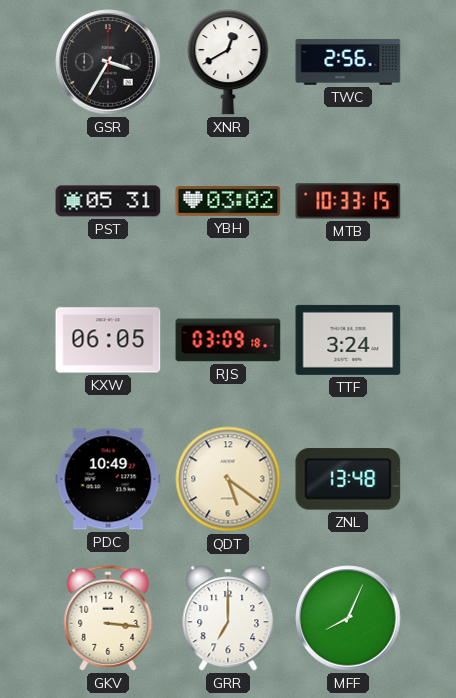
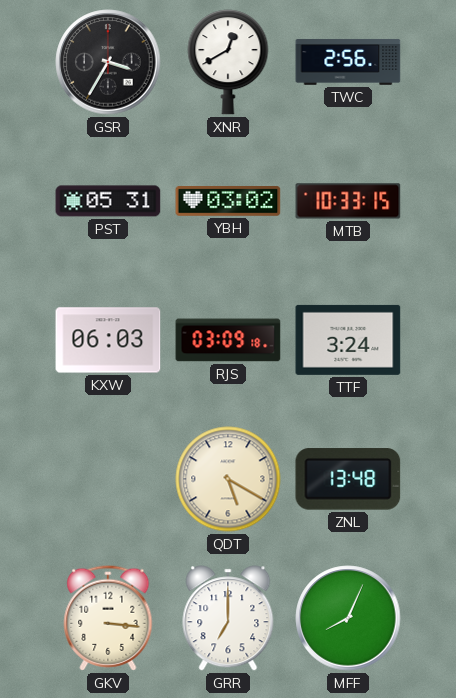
KXW: 06:05 -> 06:03
PDC: 10:49 -> none
QDT: 5:21 -> 5:20
